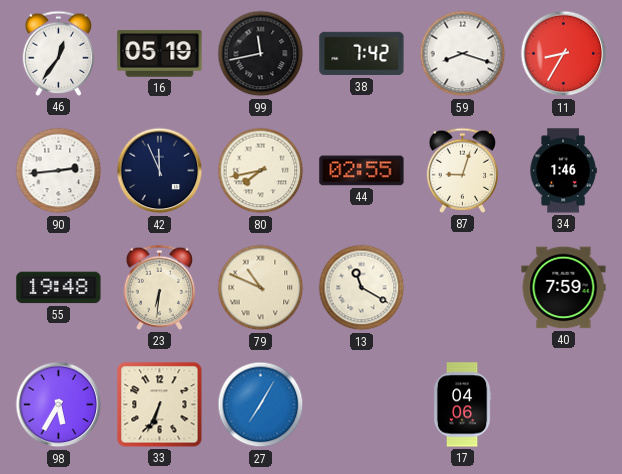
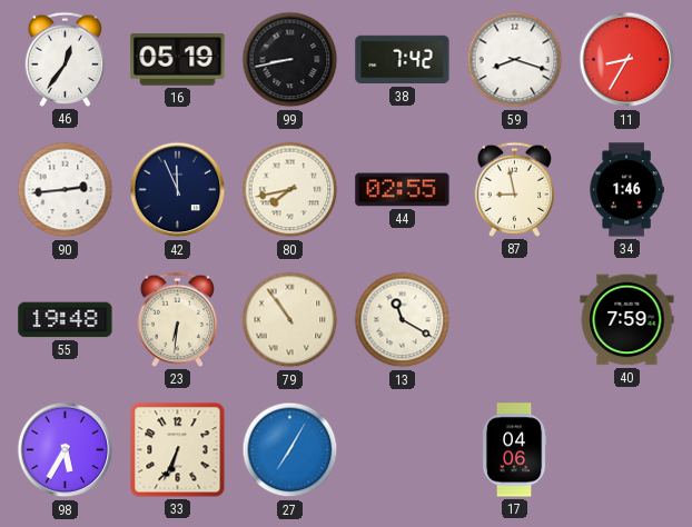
99: 11:43 -> 8:43
87: 9:03 -> 8:58
79: 10:49 -> 10:54
